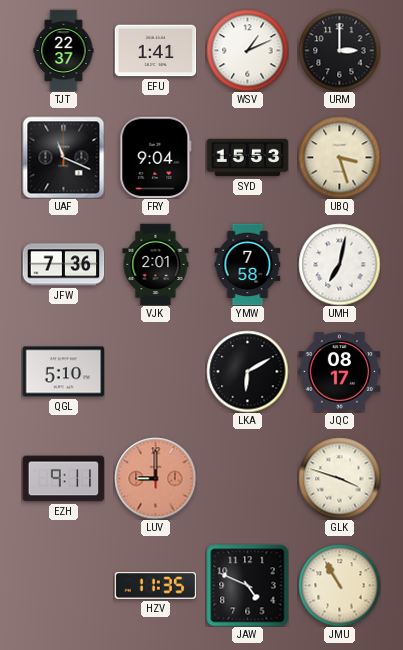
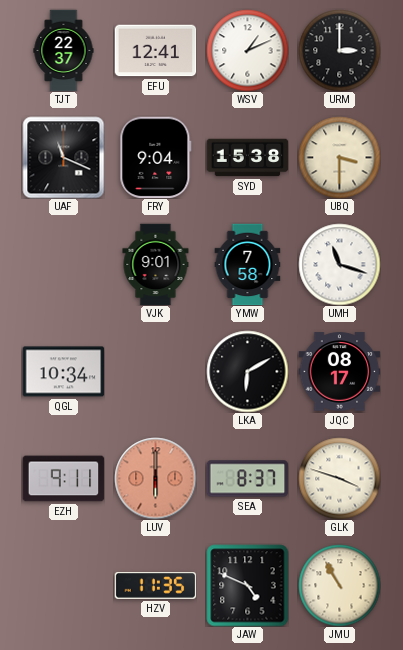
EFU: 1:41 -> 12:41
SYD: 15:53 -> 15:38
UBQ: 3:27 -> 3:30
JFW: 7:36 -> none
VJK: 2:01 -> 9:01
UMH: 7:02 -> 11:18
QGL: 5:10 -> 10:34
LUV: 9:00 -> 6:00
SEA: none -> 8:37
